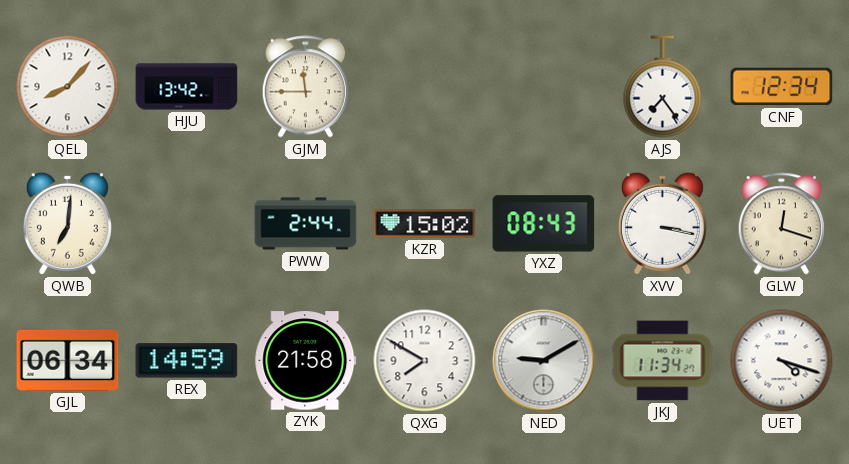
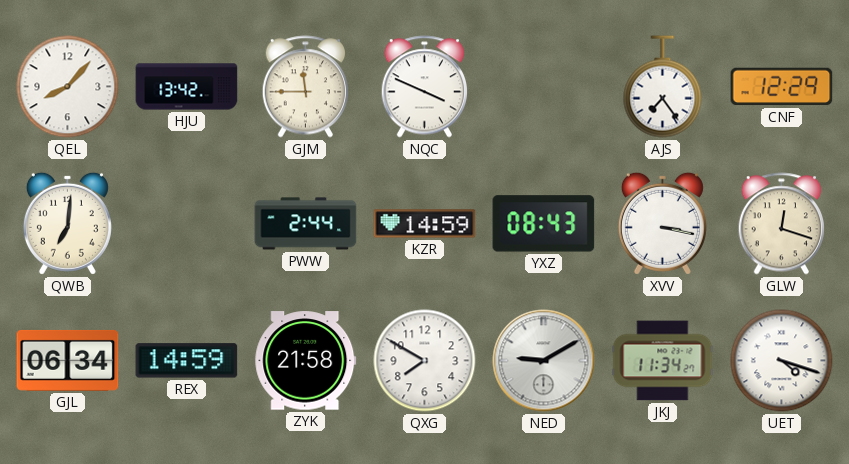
NQC: none -> 3:49
CNF: 12:34 -> 12:29
KZR: 15:02 -> 14:59
